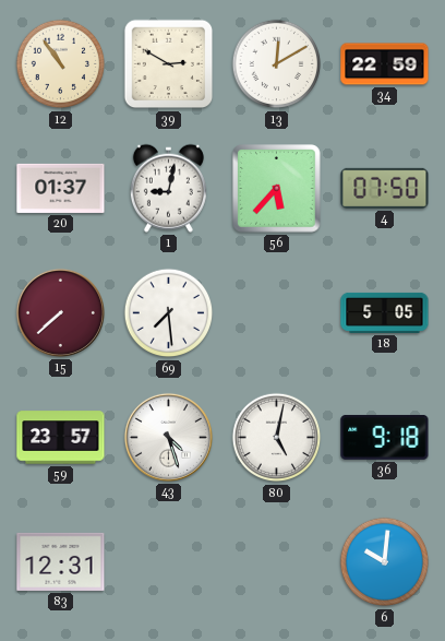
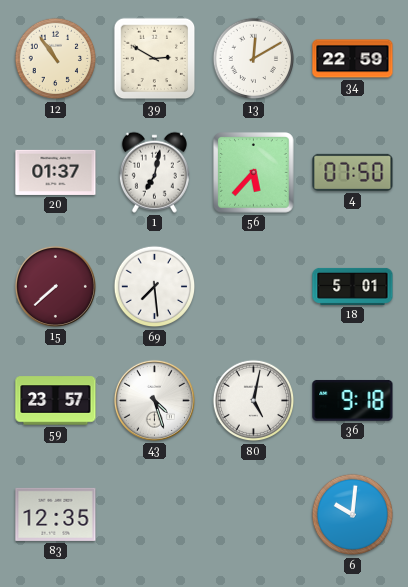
1: 9:02 -> 7:02
18: 5:05 -> 5:01
83: 12:31 -> 12:35
